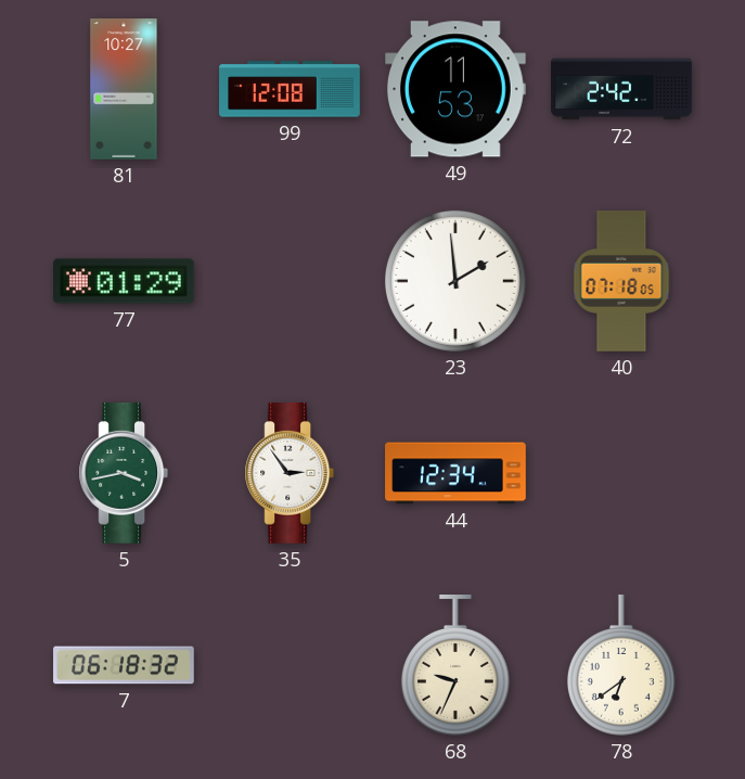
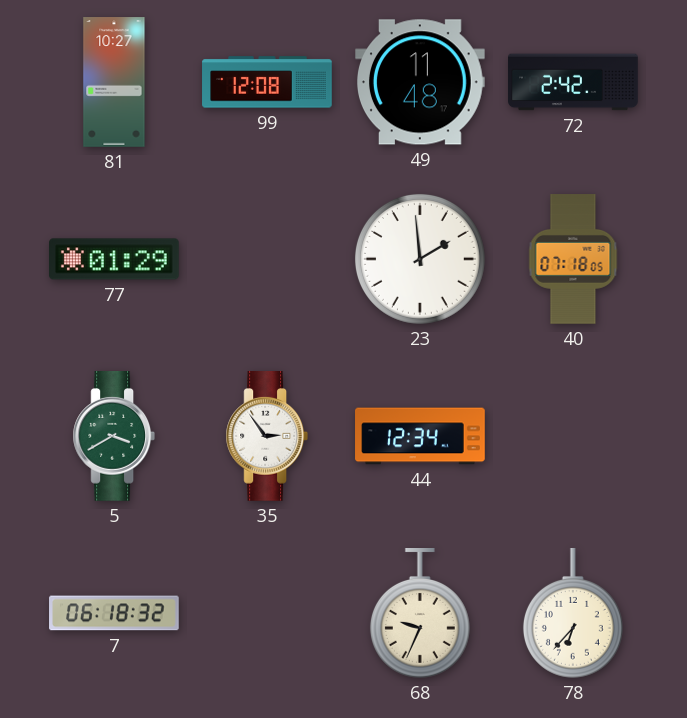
49: 11:53 -> 11:48
5: 3:43 -> 3:40
78: 6:39 -> 6:37
